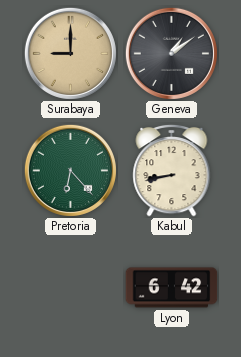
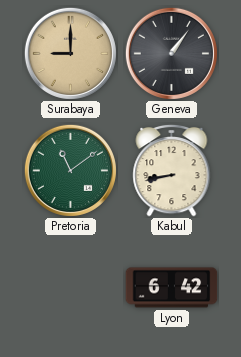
Geneva: 1:09 -> 1:06
Pretoria: 6:23 -> 11:09
